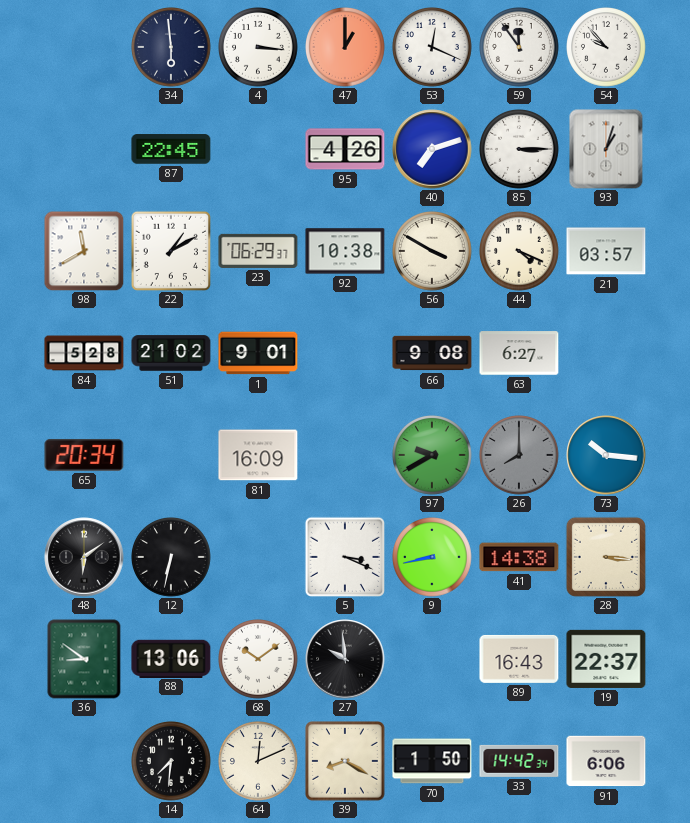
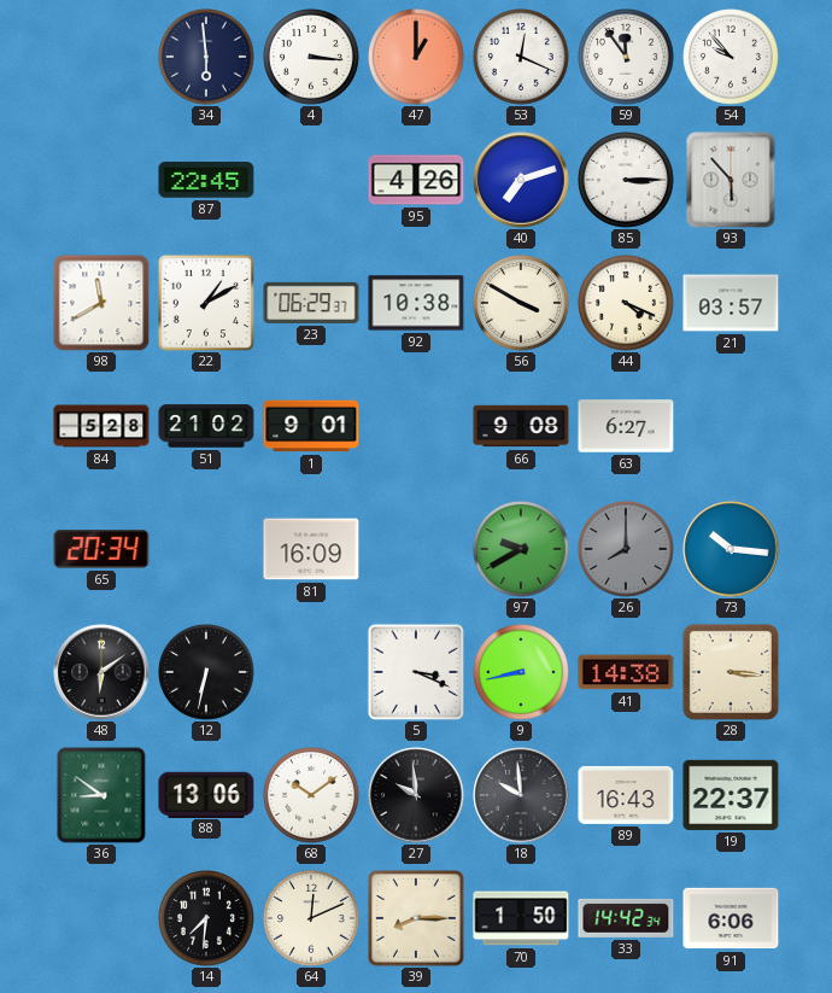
93: 1:03 -> 5:53
18: none -> 9:59
39: 8:20 -> 8:15
